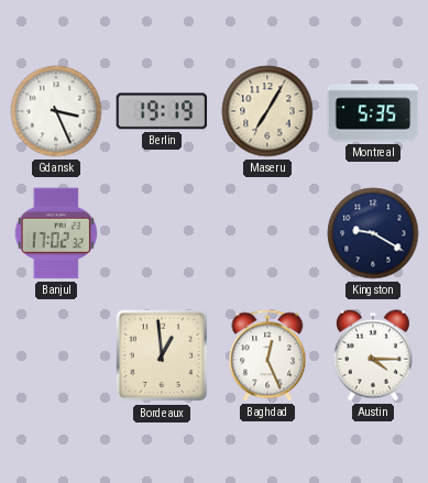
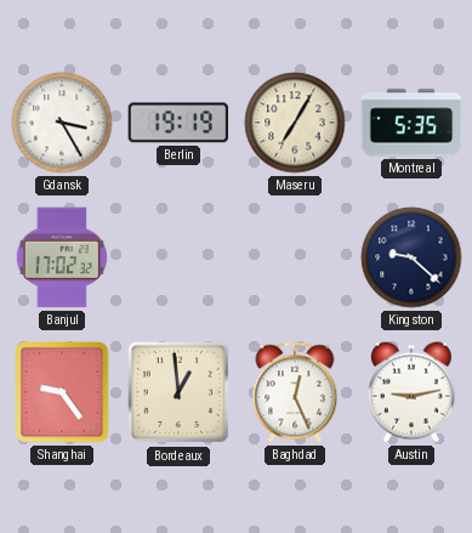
Gdansk: 3:26 -> 3:25
Kingston: 9:20 -> 9:22
Shanghai: none -> 9:24
Austin: 4:15 -> 9:13
